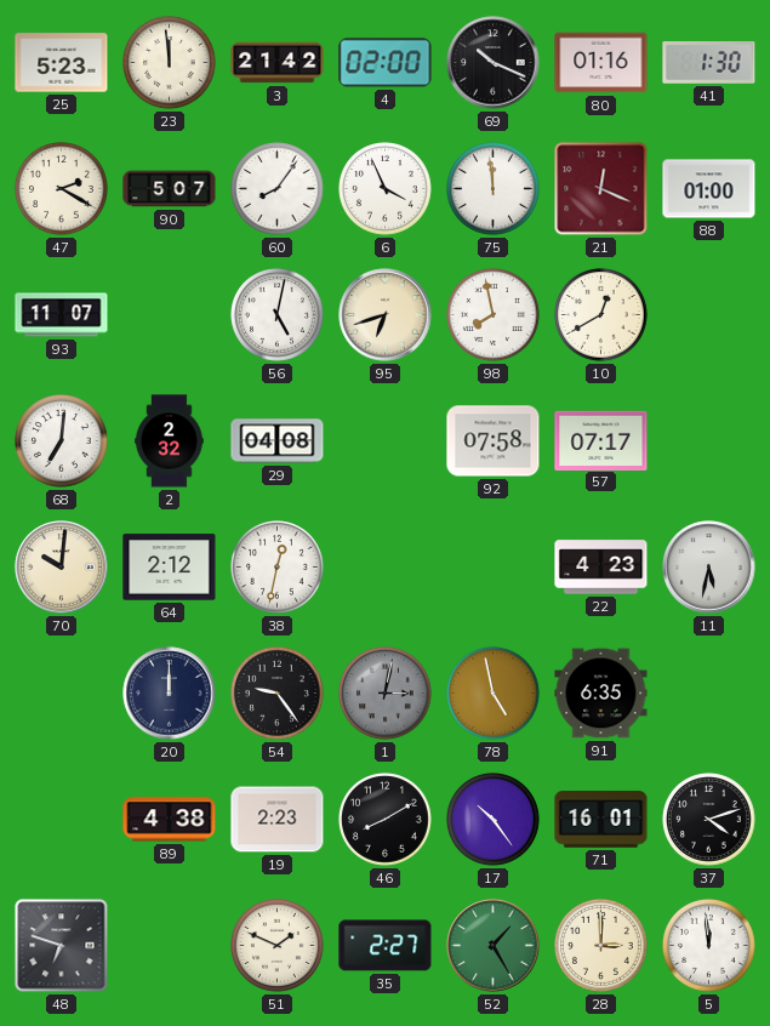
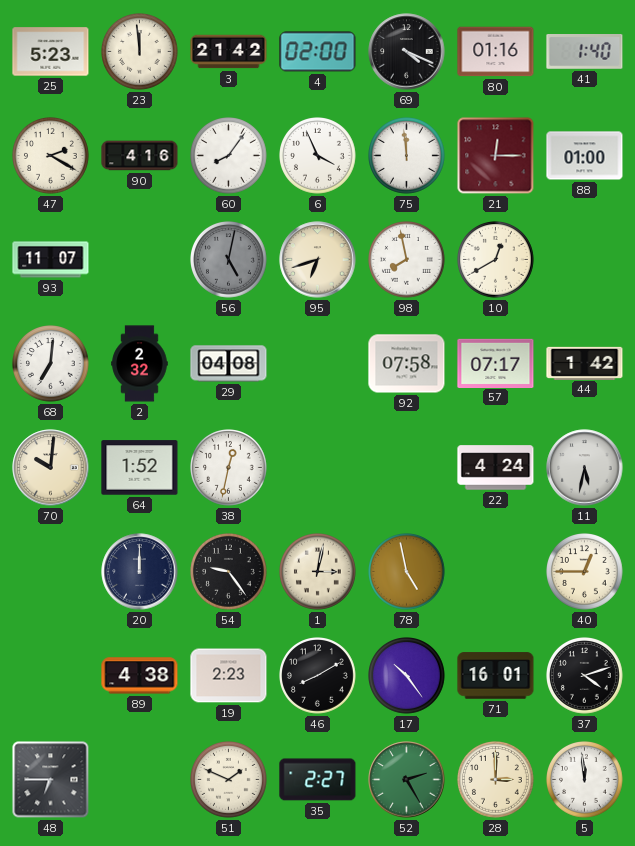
69: 10:19 -> 4:19
41: 1:30 -> 1:40
90: 5:07 -> 4:16
21: 12:19 -> 12:15
56 dial: white -> grey
44: none -> 1:42
64: 2:12 -> 1:52
22: 4:23 -> 4:24
1 dial: grey -> cream
91: 6:35 -> none
40: none -> 12:45
48: 6:48 -> 6:45
52: 1:25 -> 2:25
